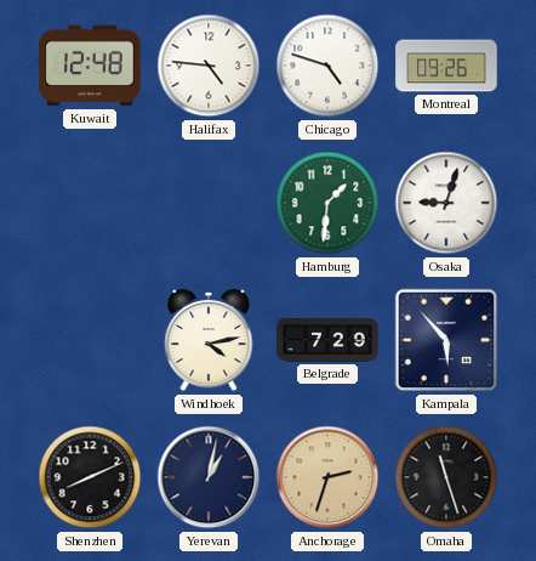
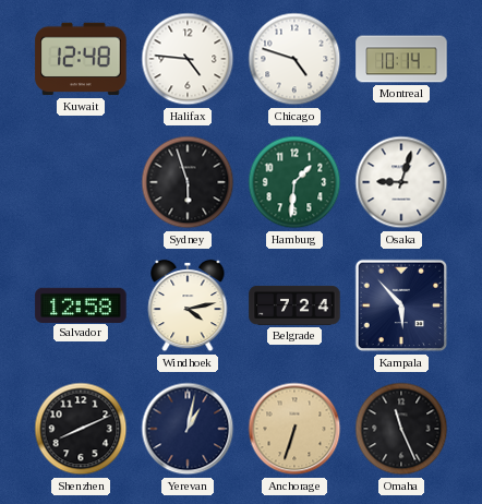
Montreal: 09:26 -> 10:14
Sydney: none -> 5:57
Salvador: none -> 12:58
Belgrade: 7:29 -> 7:24
Anchorage: 2:33 -> 6:33
Omaha: 11:27 -> 11:26
